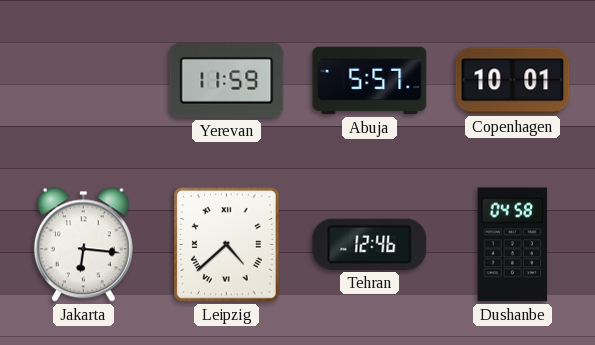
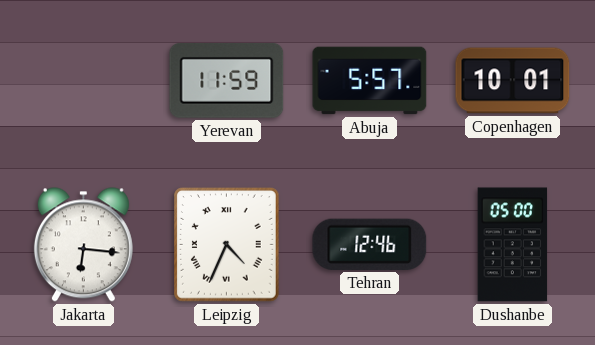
Leipzig: 4:38 -> 4:34
Dushanbe: 04:58 -> 05:00
